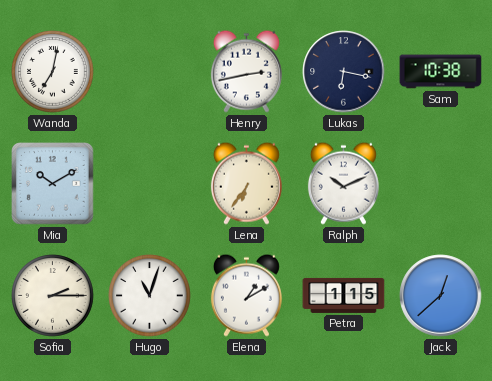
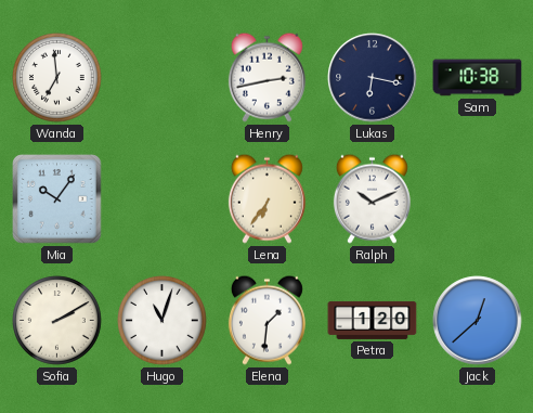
Wanda: 7:02 -> 6:59
Mia: 10:10 -> 10:06
Sofia: 2:15 -> 2:10
Elena: 1:10 -> 1:31
Petra: 1:15 -> 1:20
